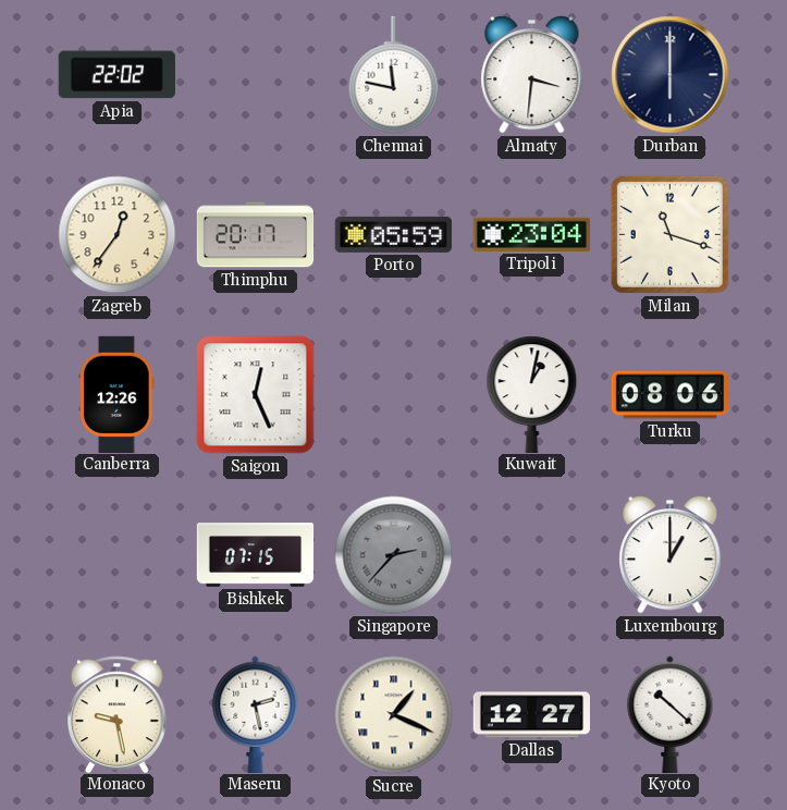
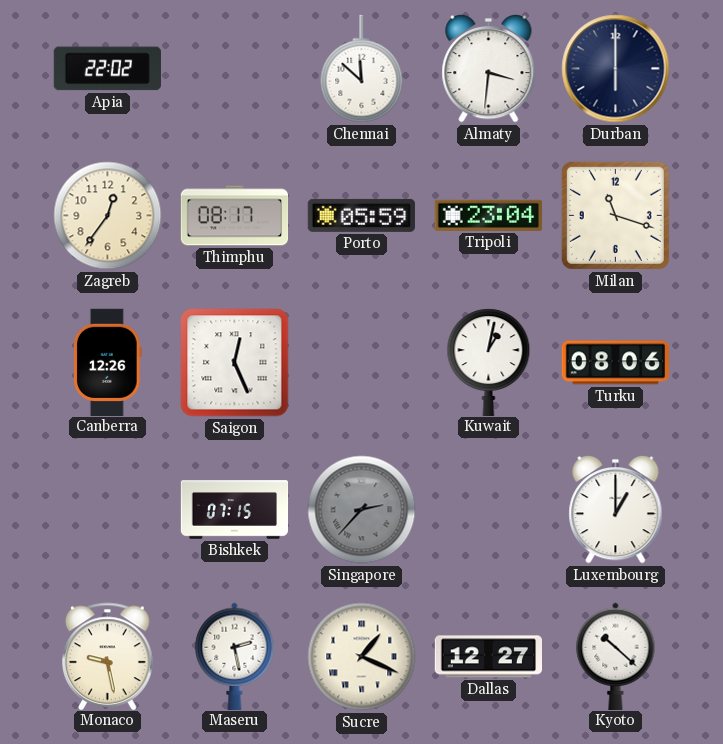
Chennai: 11:47 -> 11:52
Thimphu: 20:17 -> 08:17
